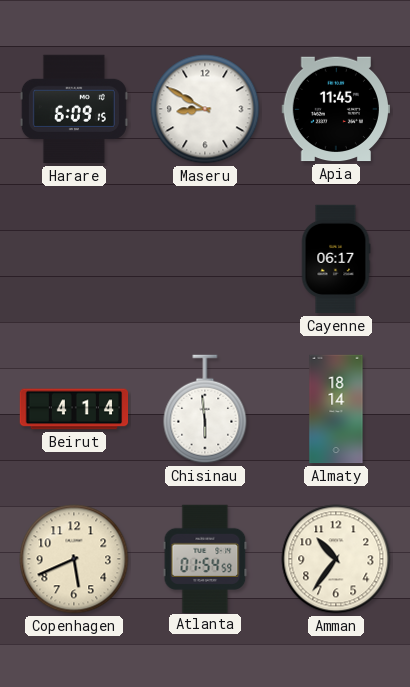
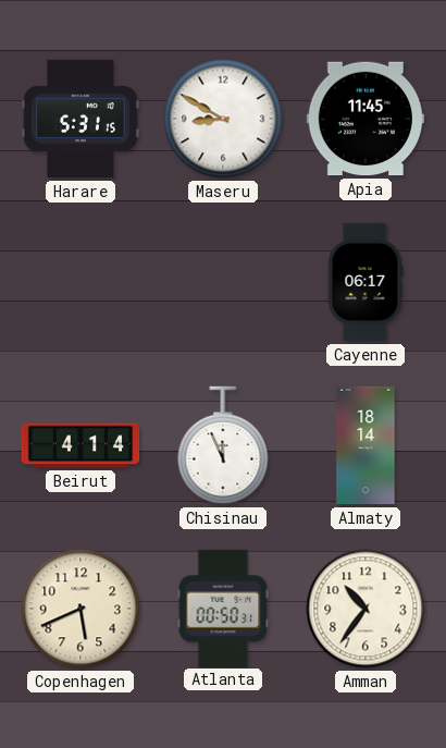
Harare: 6:09 -> 5:31
Chisinau: 5:59 -> 11:56
Atlanta: 01:54 -> 00:50
